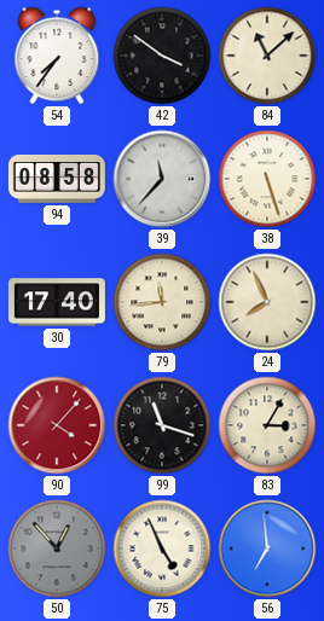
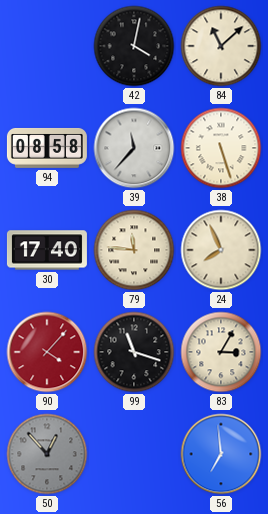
54: 7:36 -> none
42: 3:51 -> 4:02
79: 11:44 -> 11:46
75: 4:56 -> none
